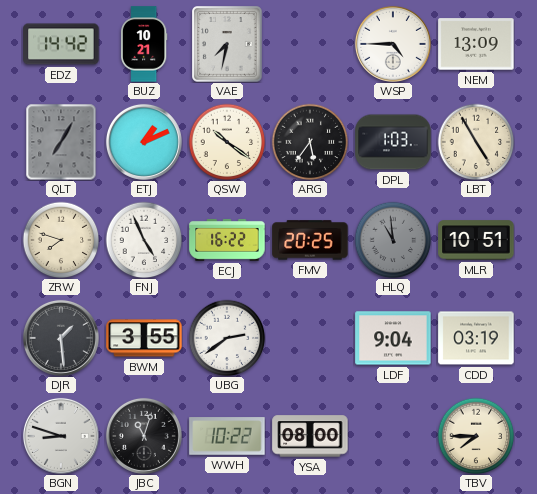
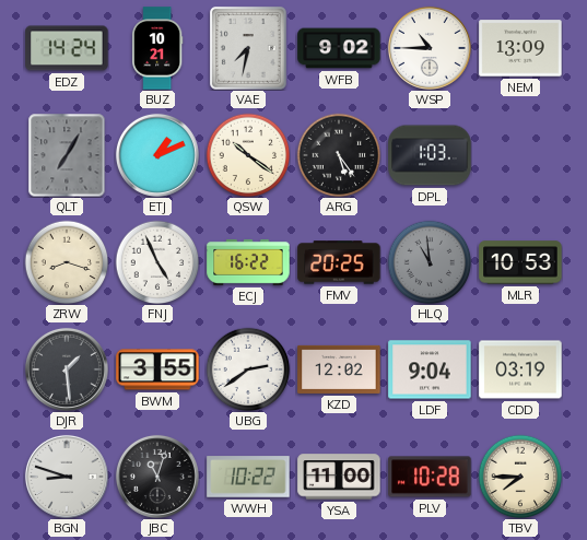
EDZ: 14:42 -> 14:24
WFB: none -> 9:02
WSP: 4:45 -> 10:45
ARG: 5:36 -> 5:24
LBT: 4:55 -> none
ZRW: 7:48 -> 8:18
MLR: 10:51 -> 10:53
KZD: none -> 12:02
YSA: 08:00 -> 11:00
PLV: none -> 10:28
